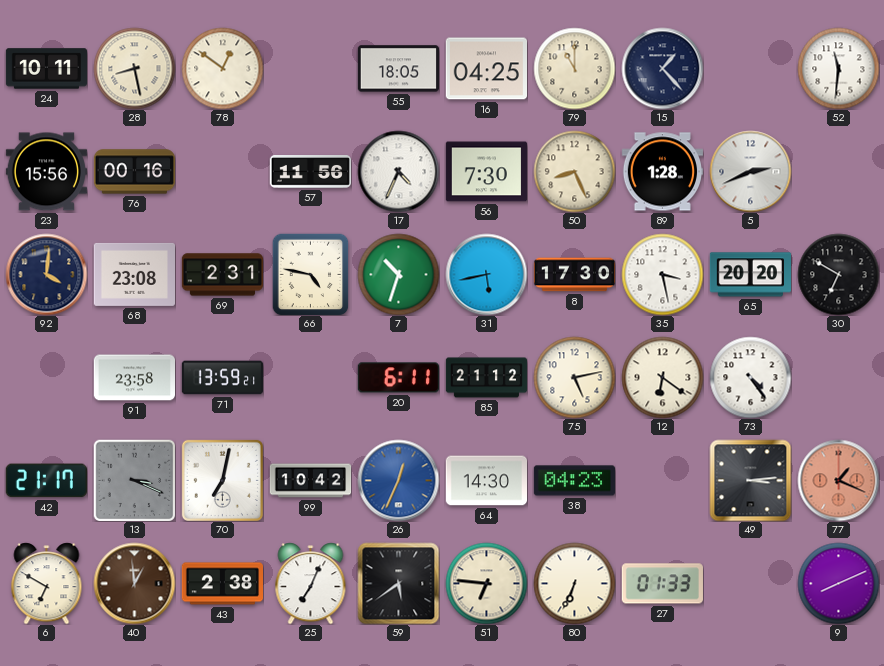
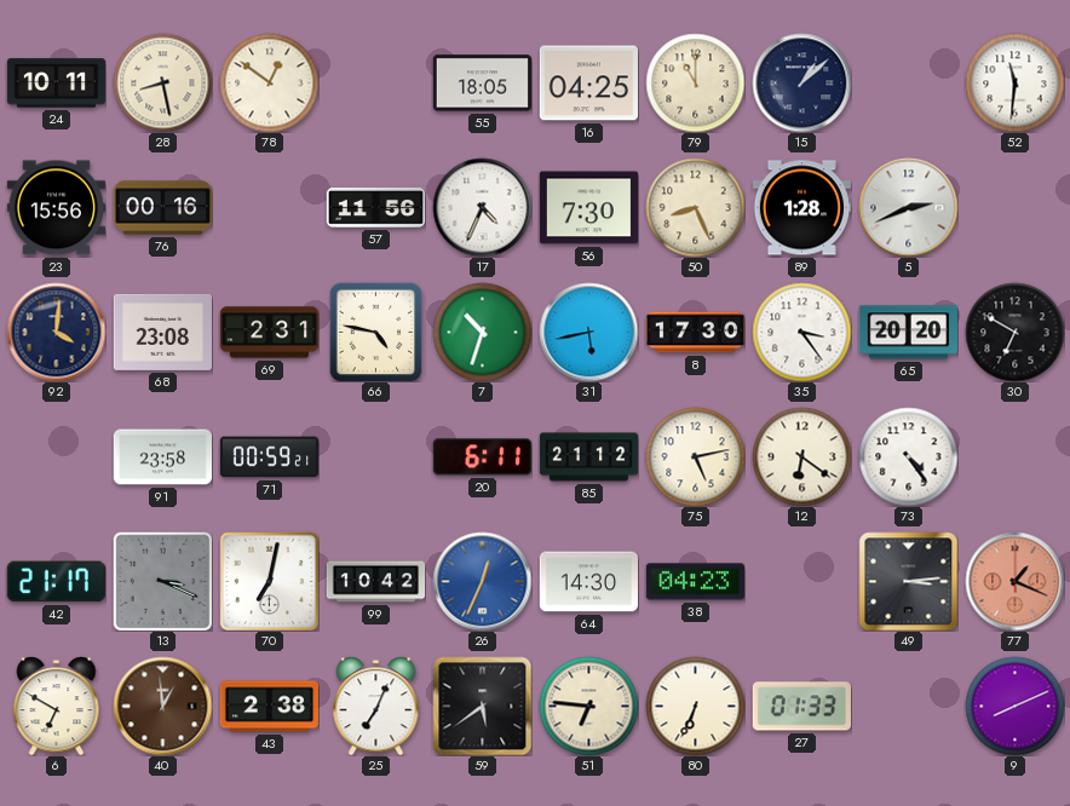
15: 1:23 -> 1:08
35: 3:28 -> 3:24
71: 13:59 -> 00:59
